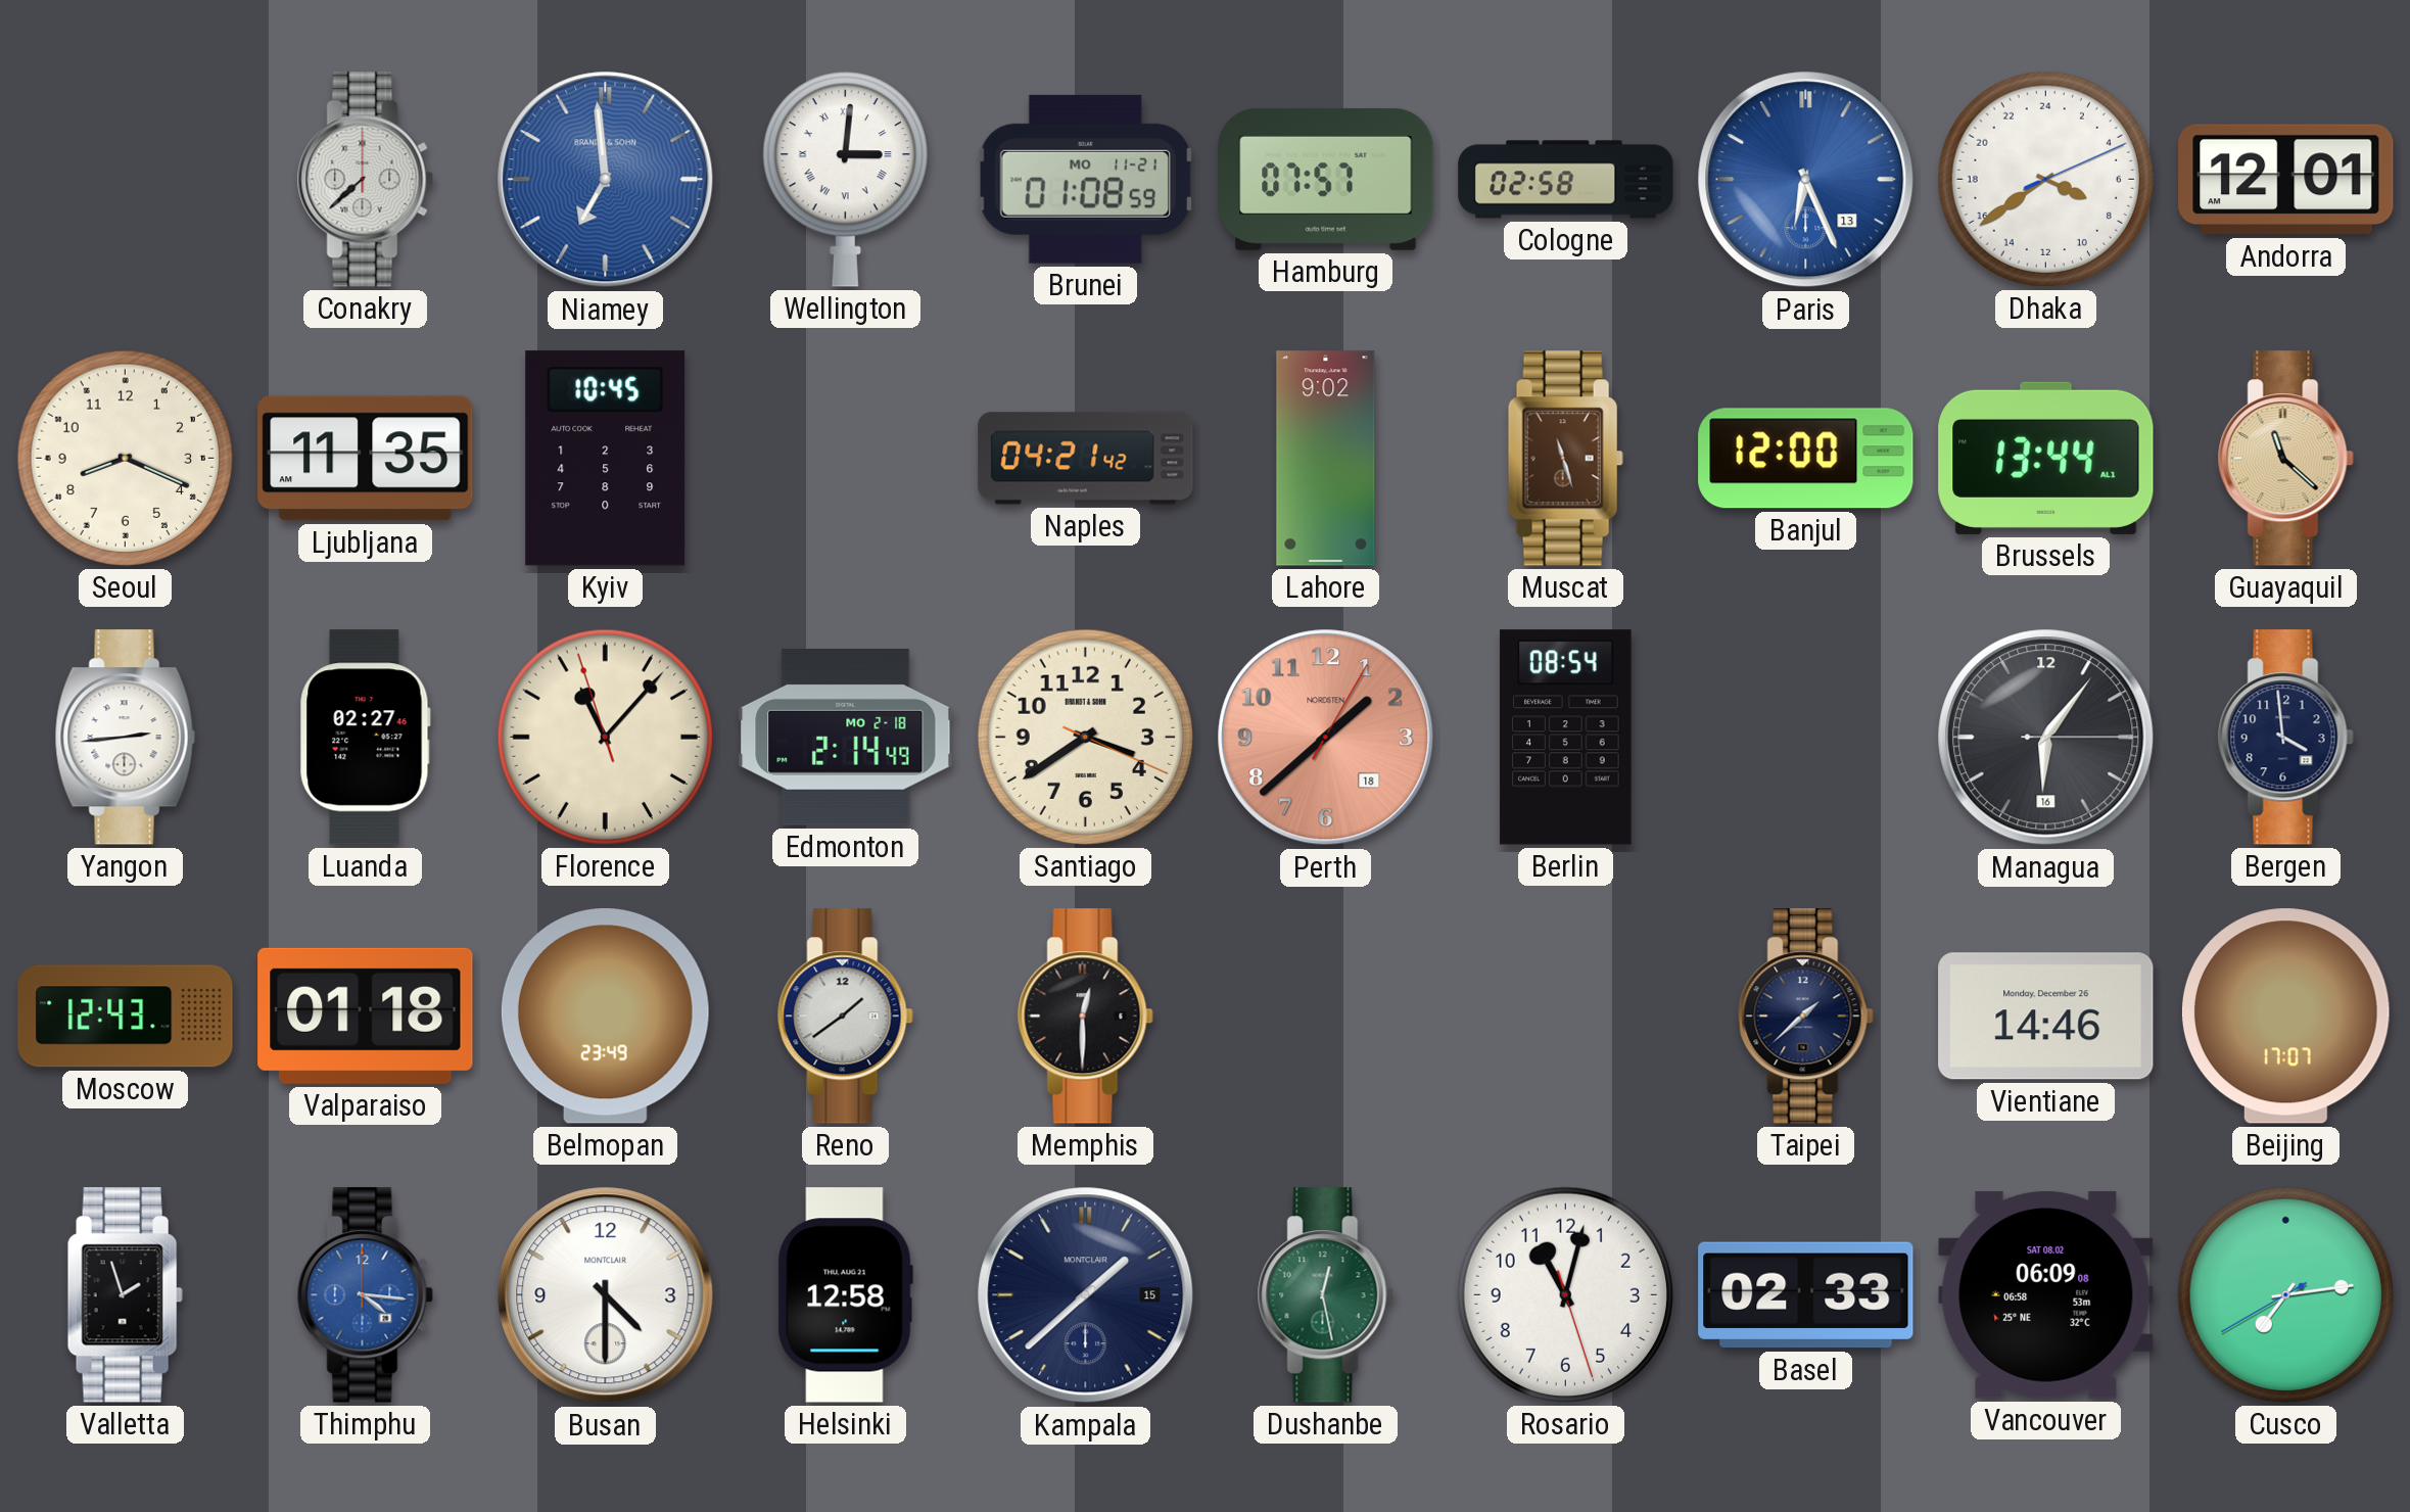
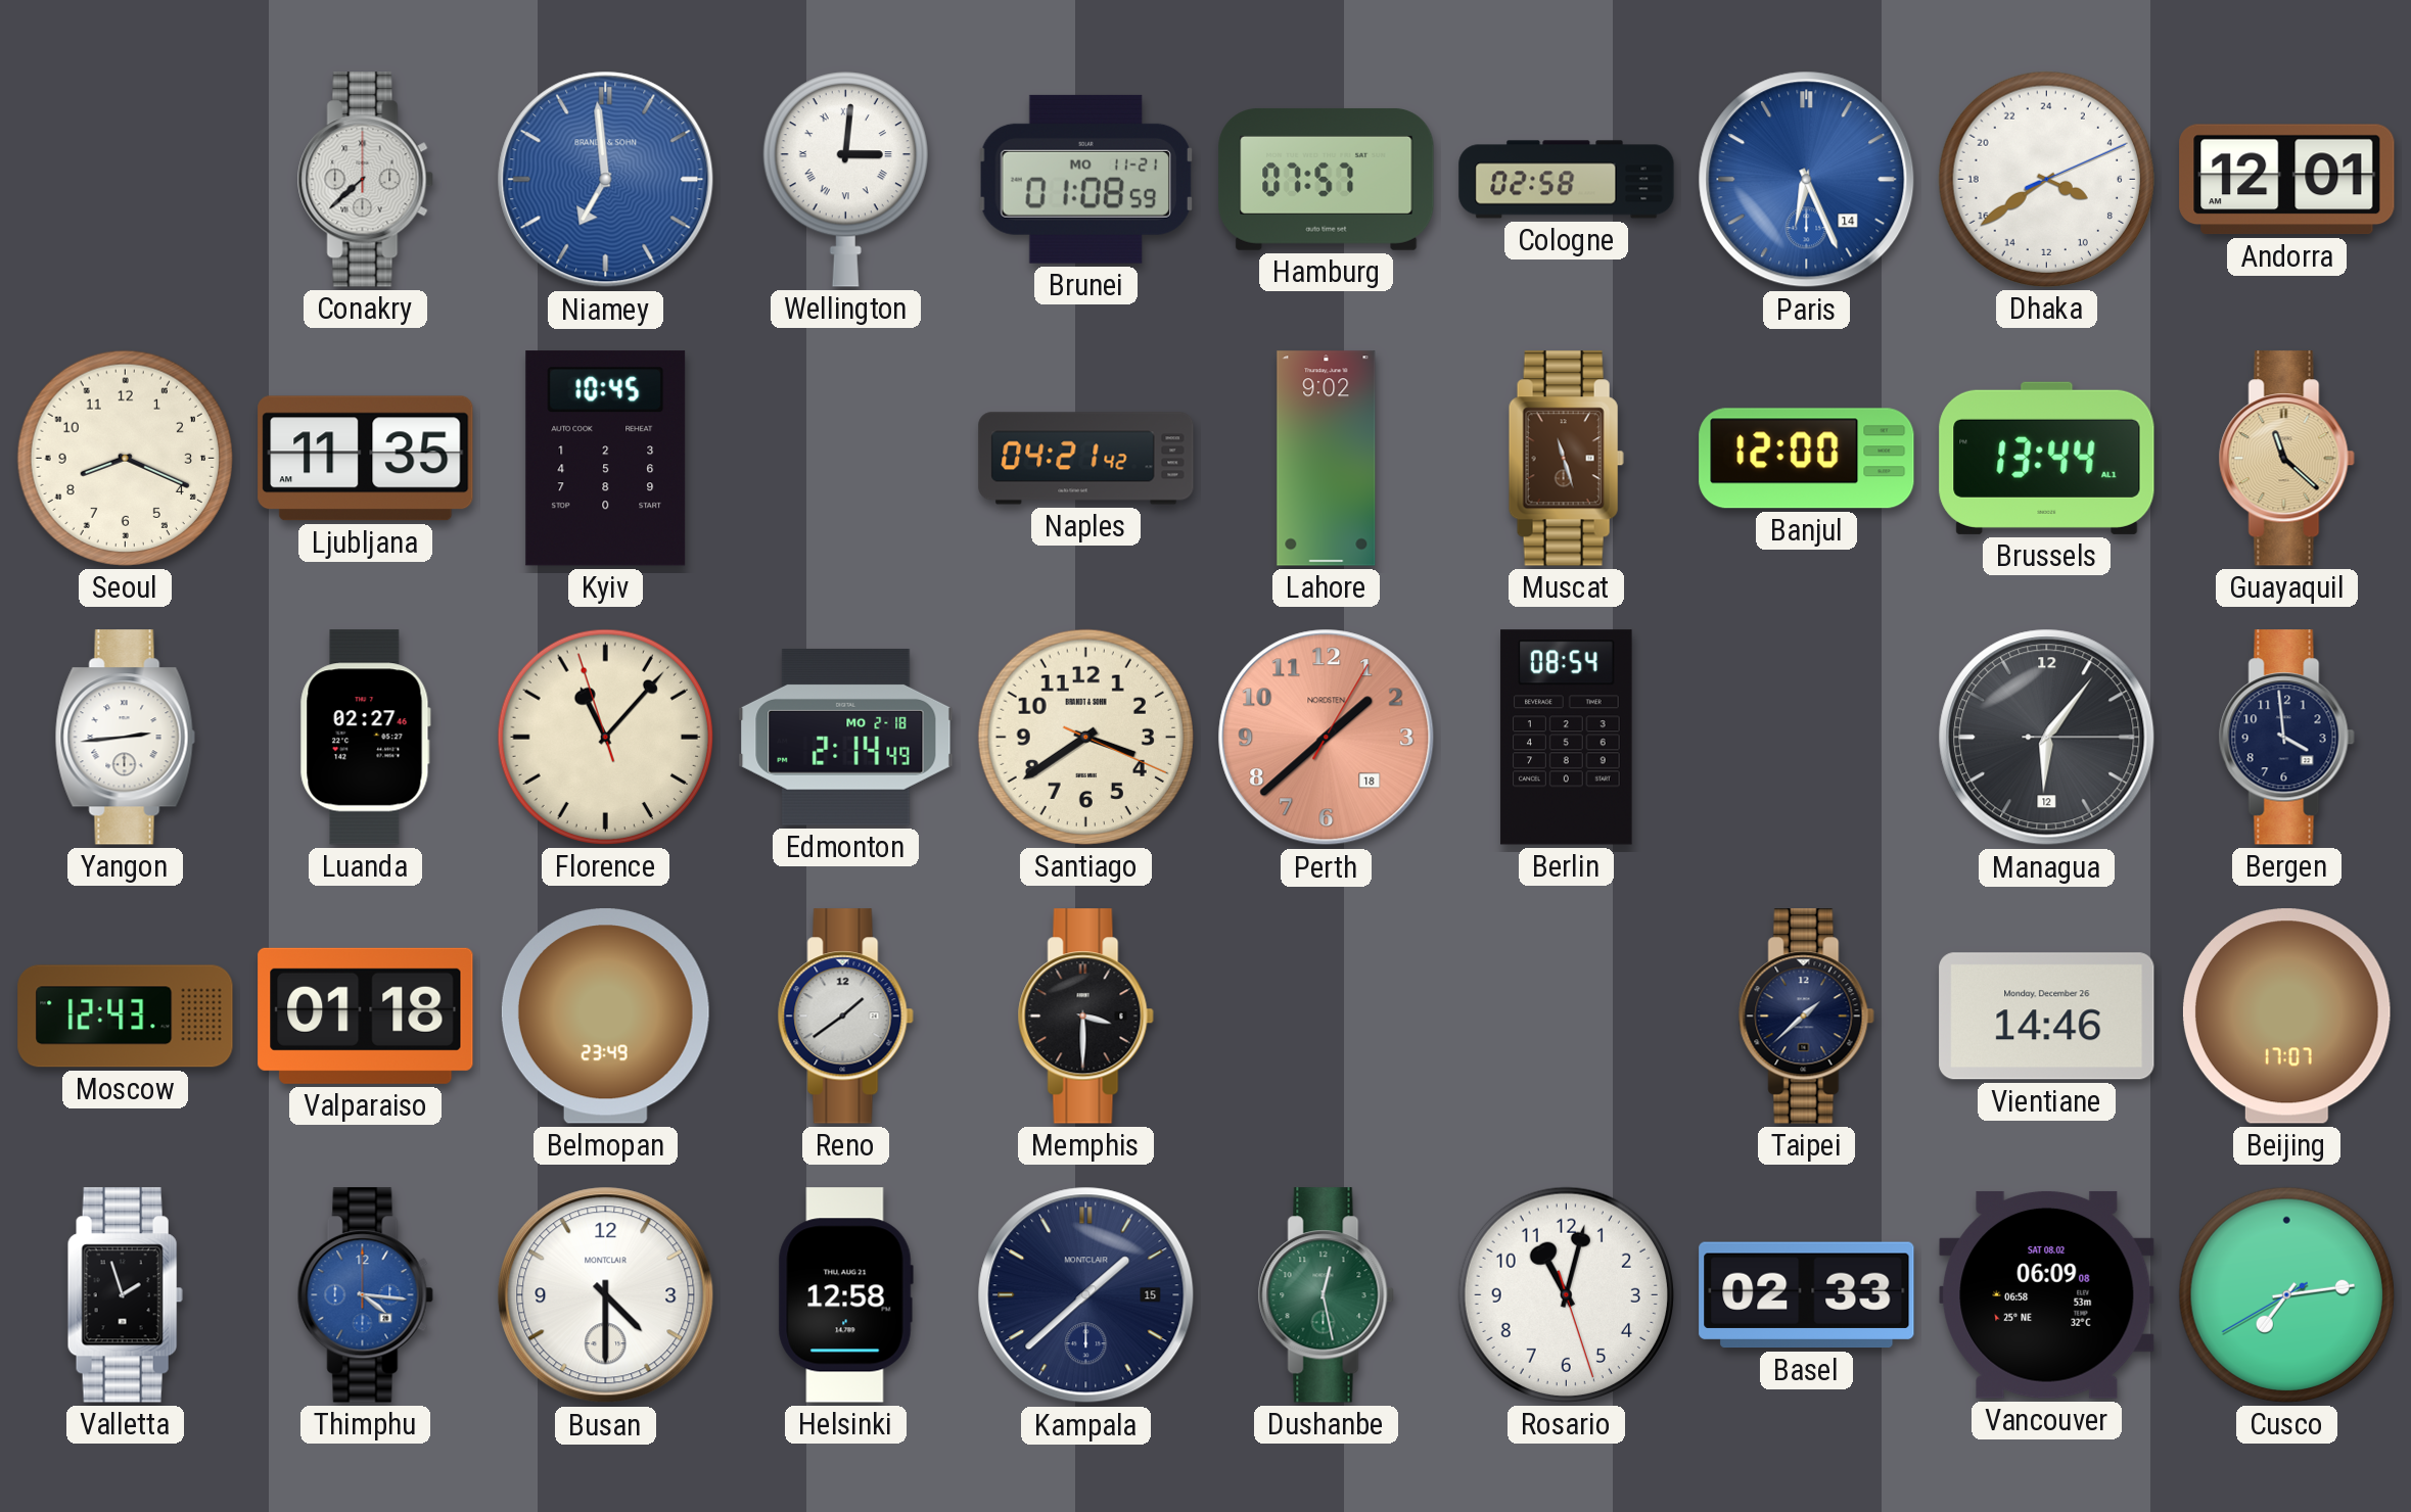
Paris date: 13 -> 14
Managua date: 16 -> 12
Memphis: 12:30 -> 3:30
